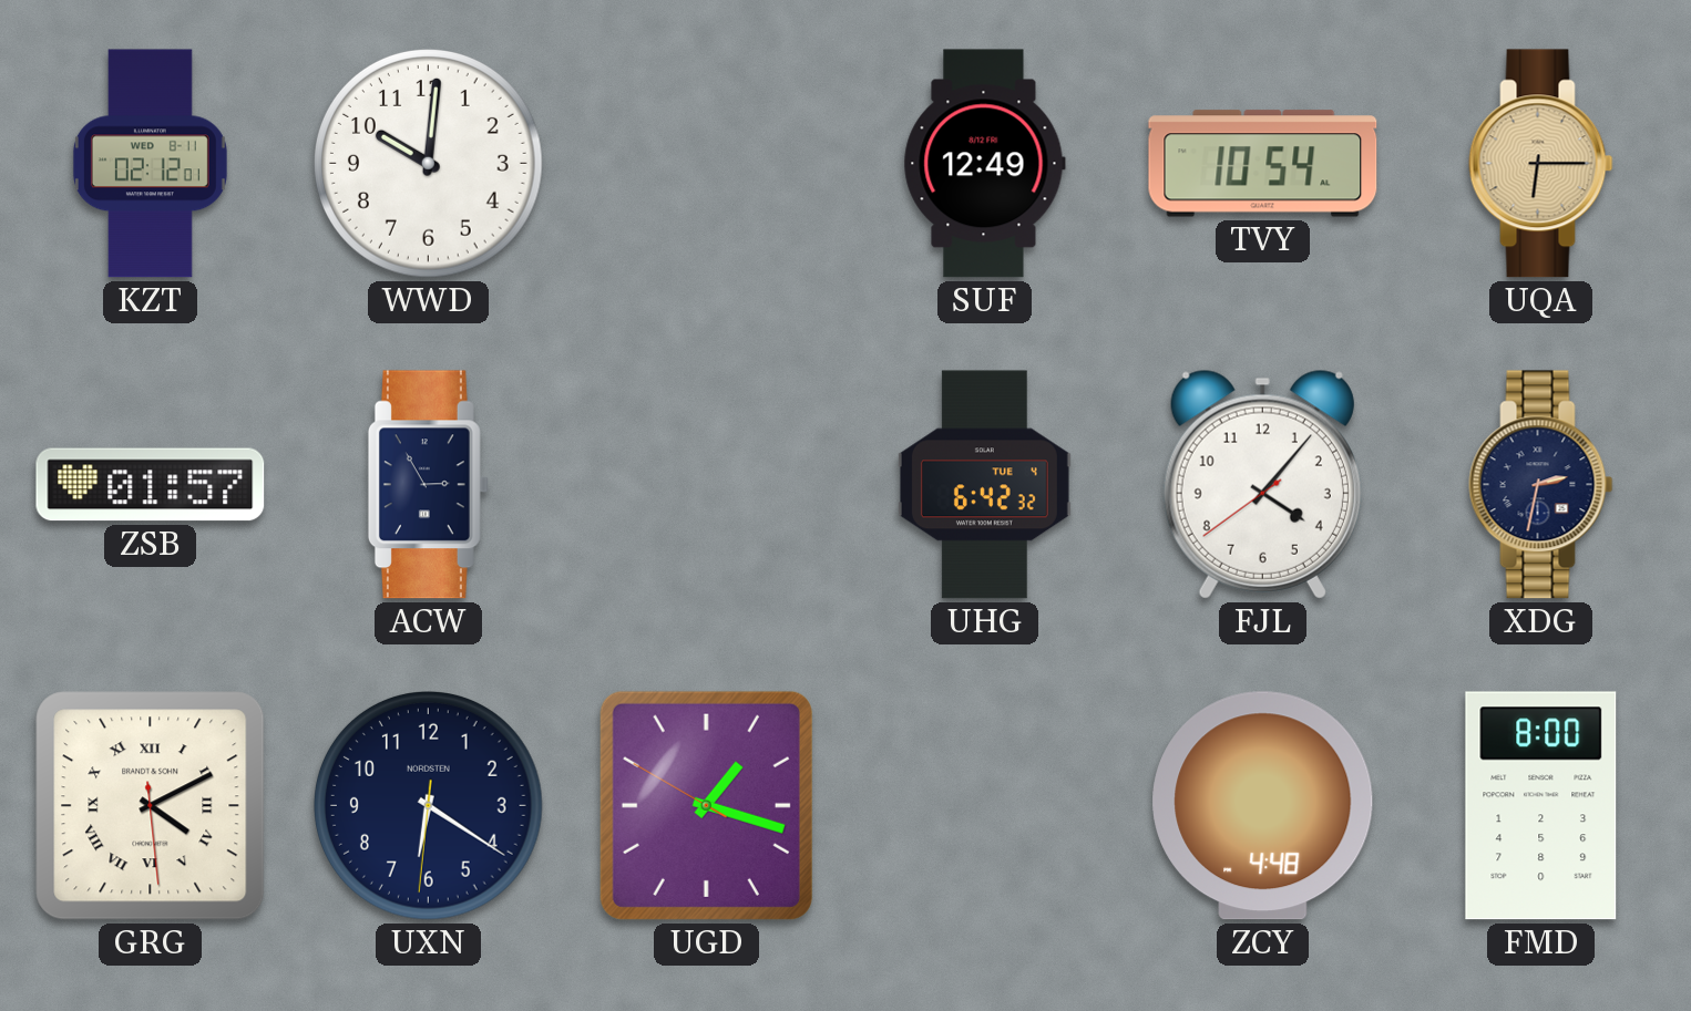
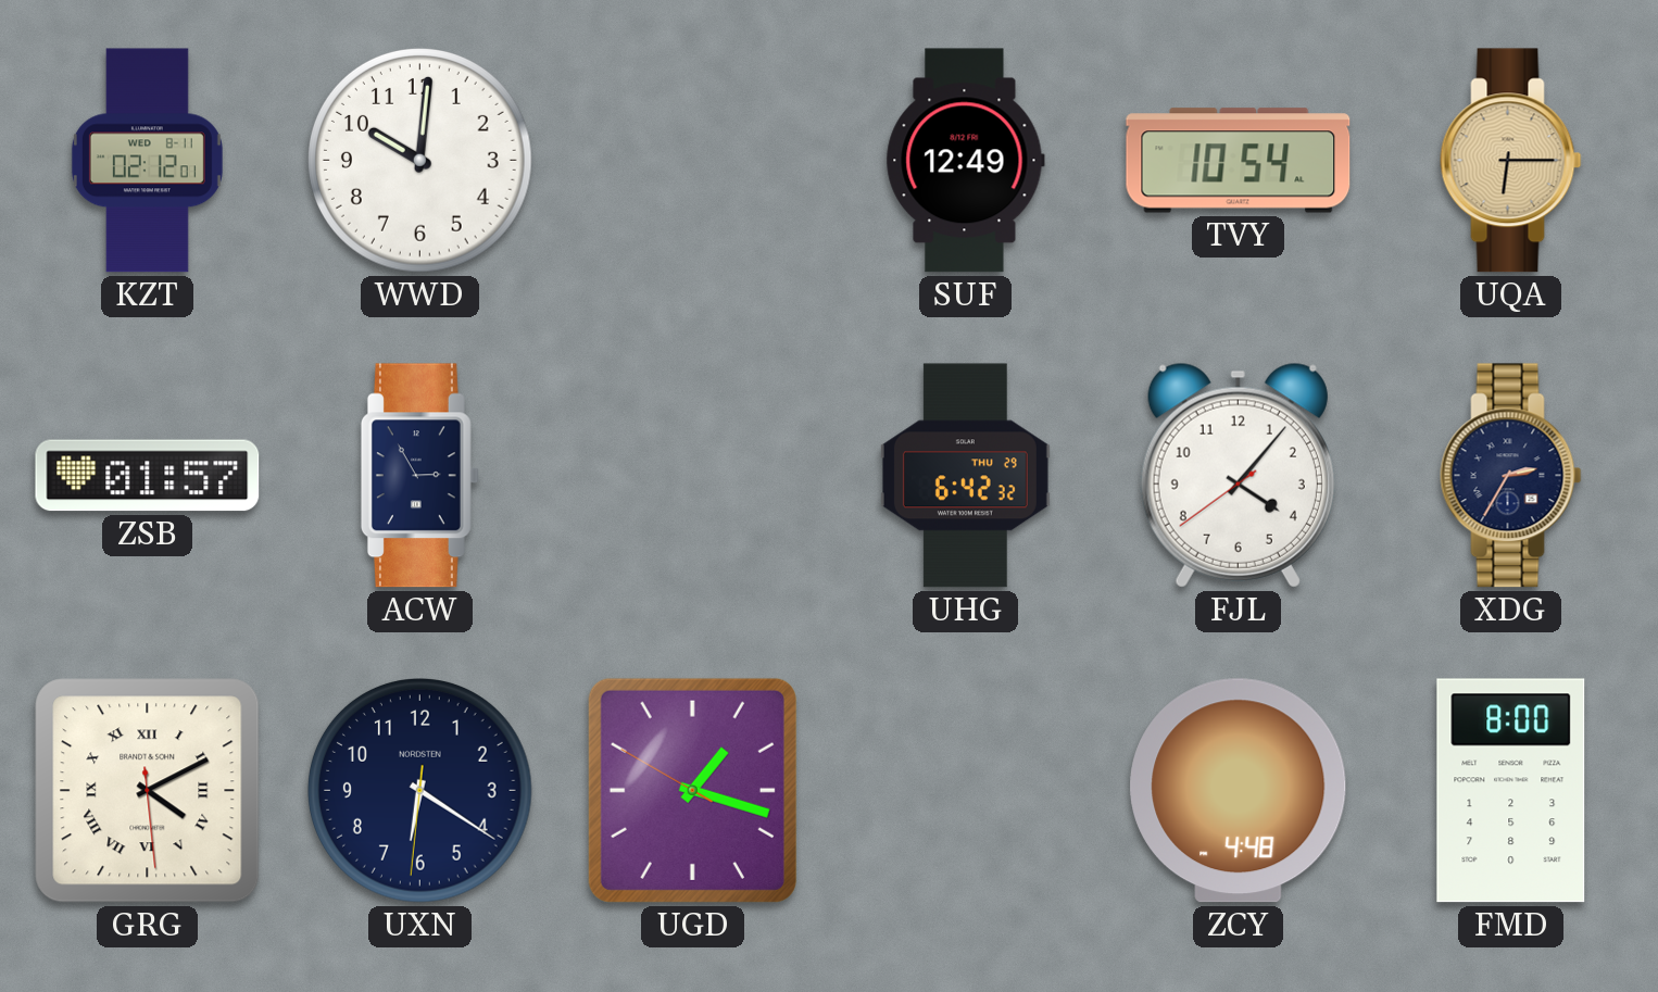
UHG date: TUE 4 -> THU 29
XDG: 2:32 -> 2:35
